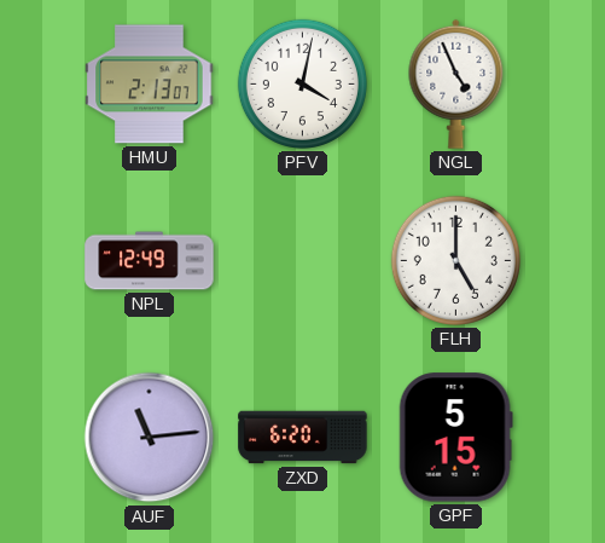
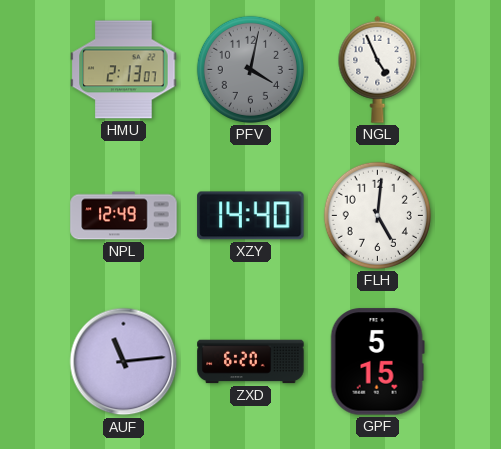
PFV dial: white -> grey
XZY: none -> 14:40
FLH: 5:00 -> 5:01
